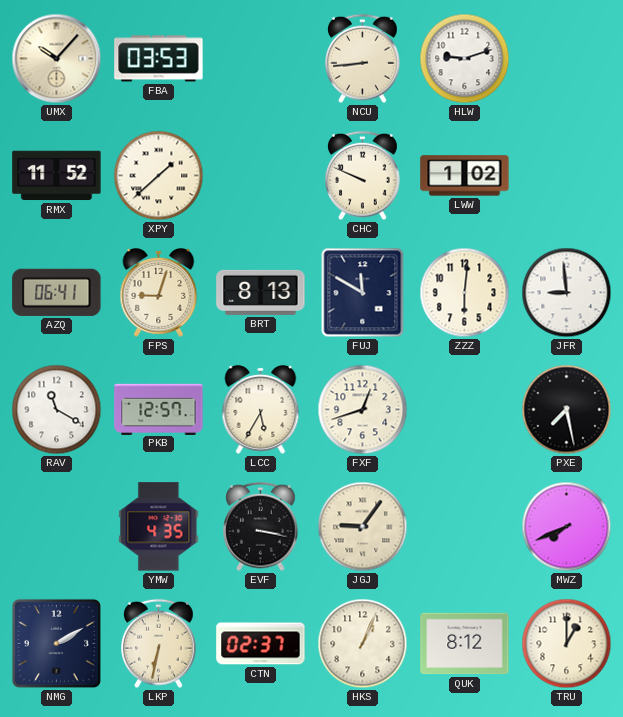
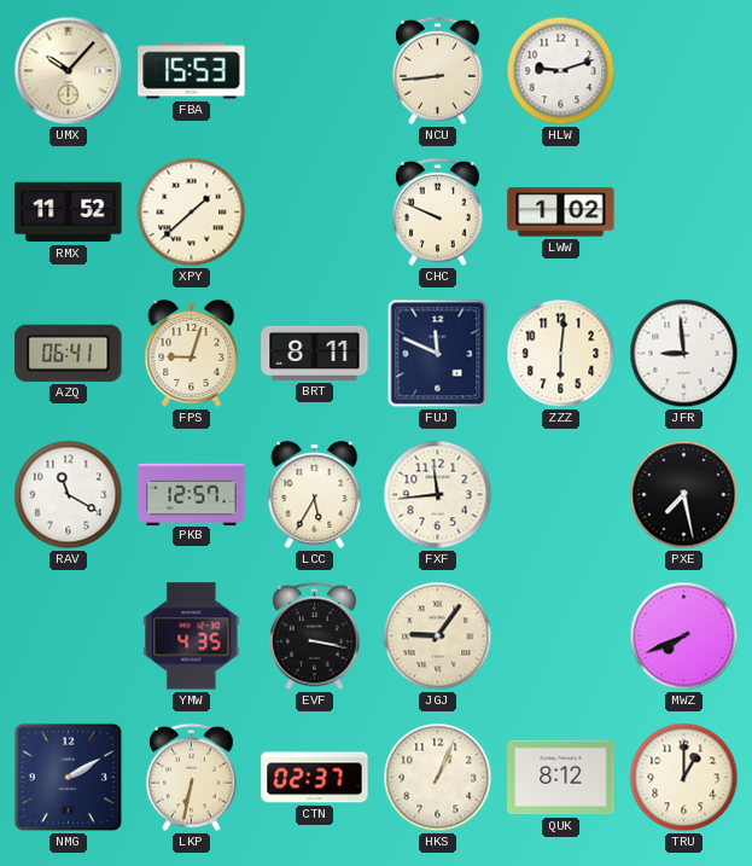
FBA: 03:53 -> 15:53
BRT: 8:13 -> 8:11
FUJ: 11:50 -> 11:49
FXF: 12:42 -> 11:44
